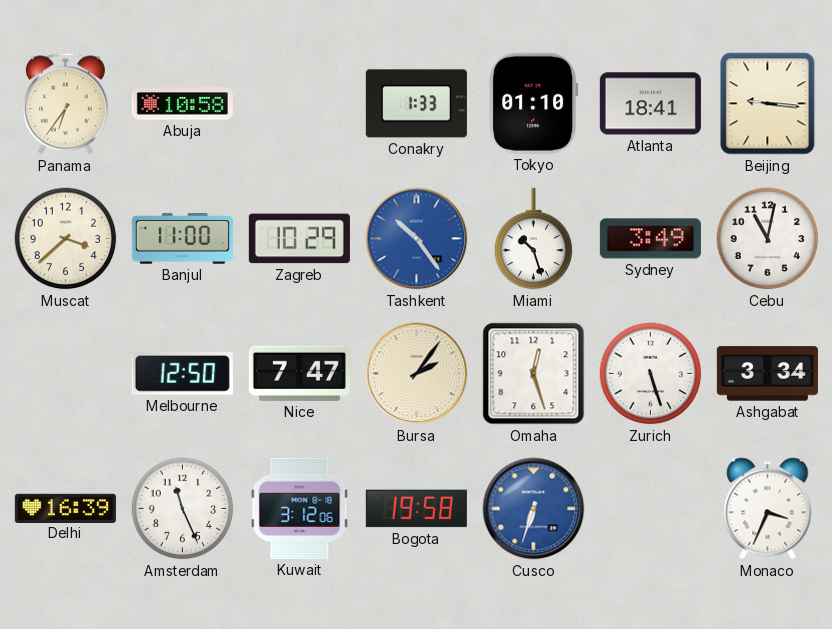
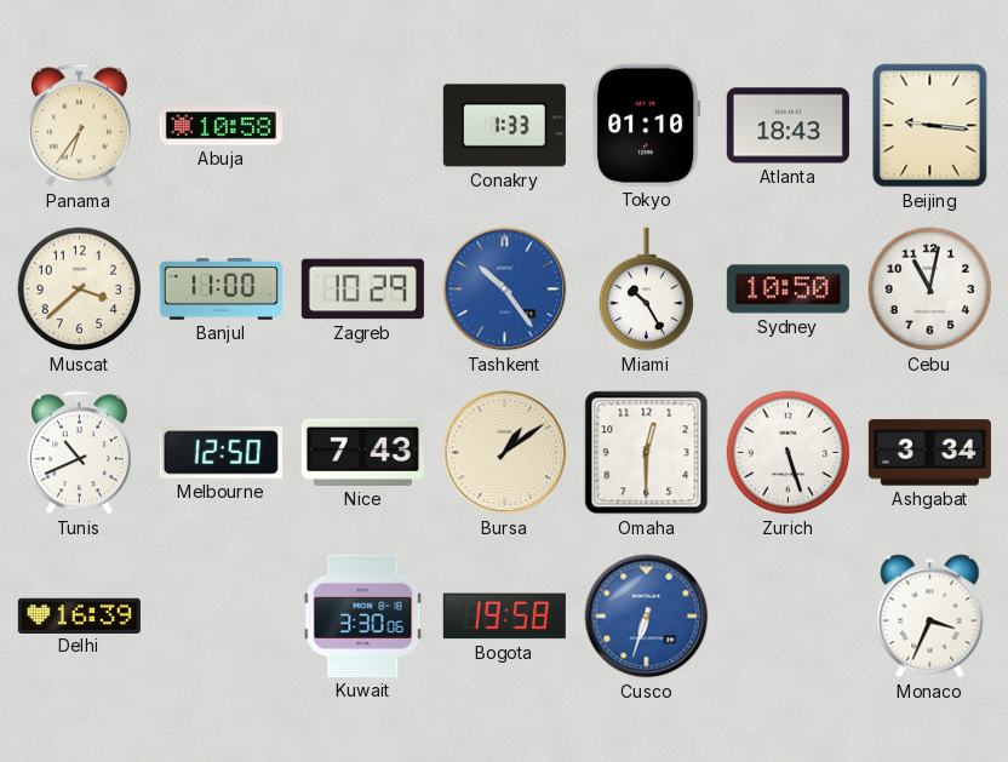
Atlanta: 18:41 -> 18:43
Miami: 10:27 -> 10:25
Sydney: 3:49 -> 10:50
Tunis: none -> 10:41
Nice: 7:47 -> 7:43
Bursa: 2:06 -> 1:09
Omaha: 12:27 -> 12:30
Amsterdam: 11:26 -> none
Kuwait: 3:12 -> 3:30
